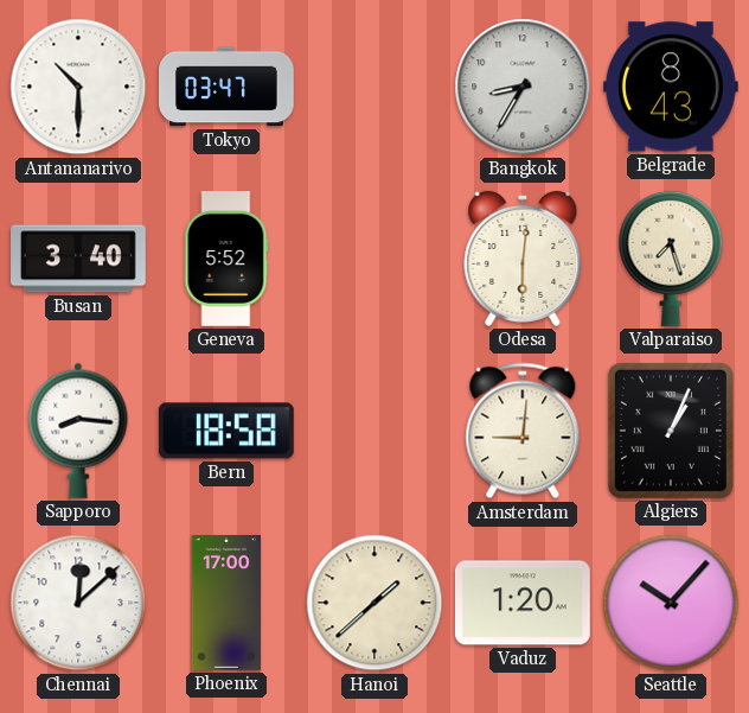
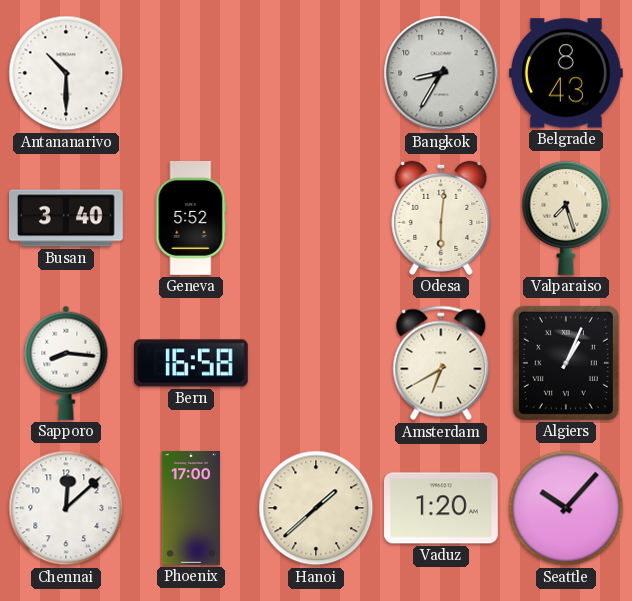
Tokyo: 03:47 -> none
Bern: 18:58 -> 16:58
Amsterdam: 9:01 -> 6:40
